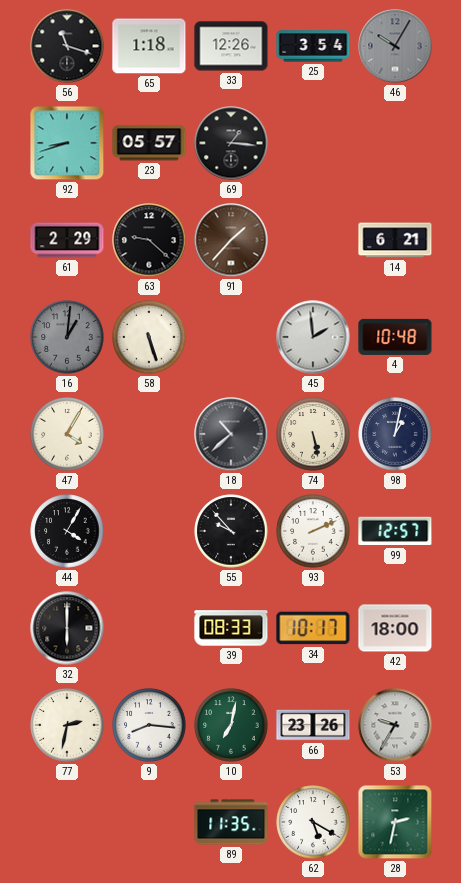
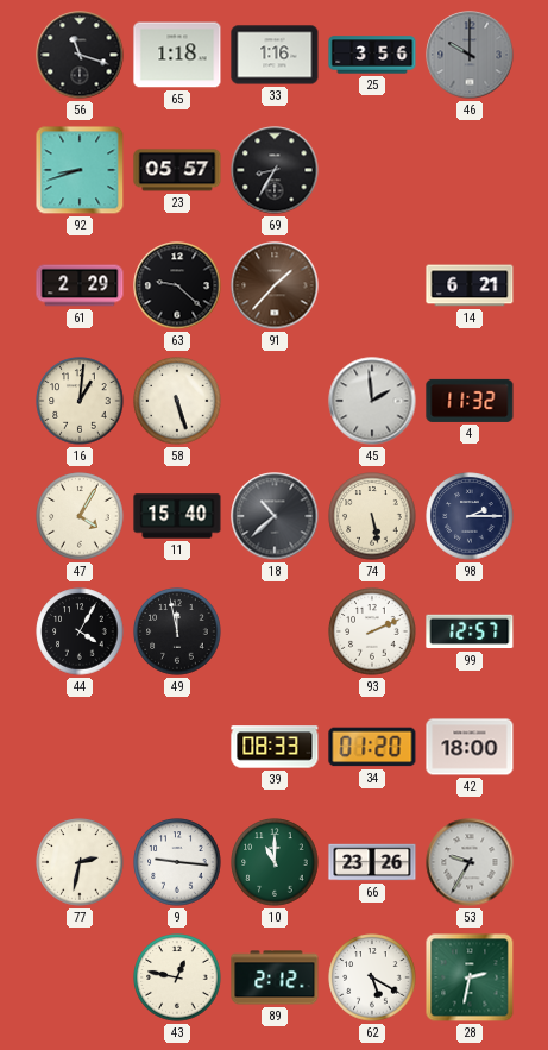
33: 12:26 -> 1:16
25: 3:54 -> 3:56
46: 10:05 -> 10:00
69: 1:16 -> 8:35
16 dial: grey -> cream
4: 10:48 -> 11:32
11: none -> 15:40
98: 1:02 -> 2:15
49: none -> 11:58
55: 9:53 -> none
32: 6:00 -> none
34: 10:17 -> 01:20
9: 8:16 -> 9:16
10: 7:02 -> 11:00
43: none -> 12:47
89: 11:35 -> 2:12
